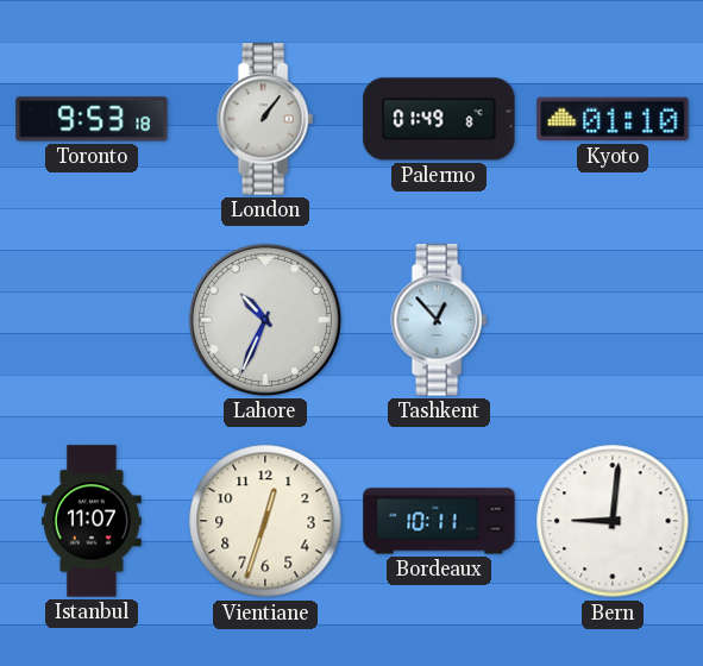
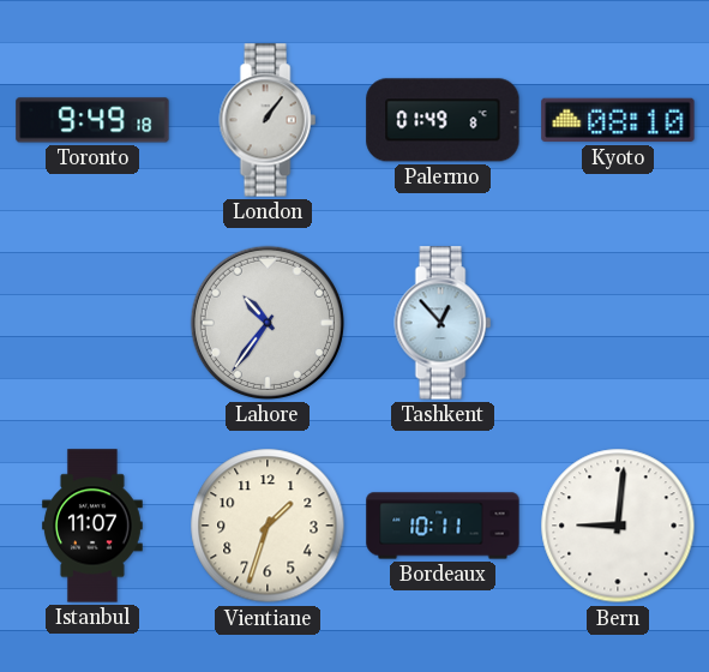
Toronto: 9:53 -> 9:49
Kyoto: 01:10 -> 08:10
Lahore: 10:34 -> 10:36
Vientiane: 12:33 -> 1:33
